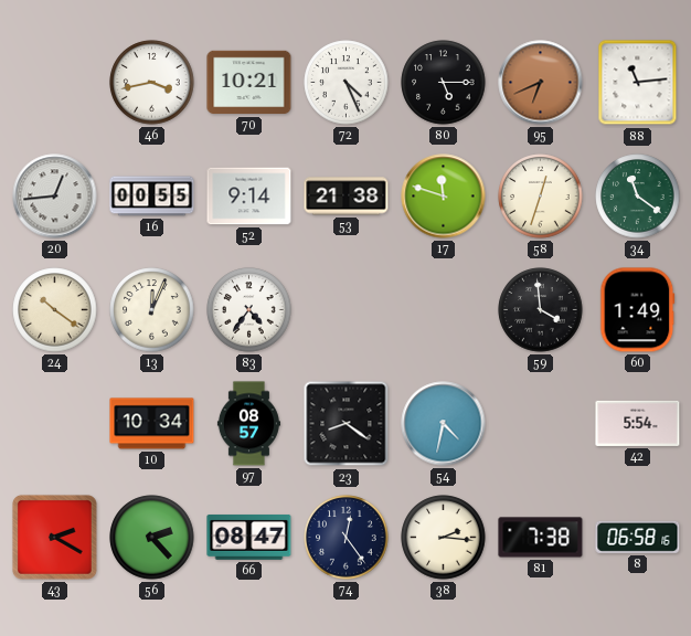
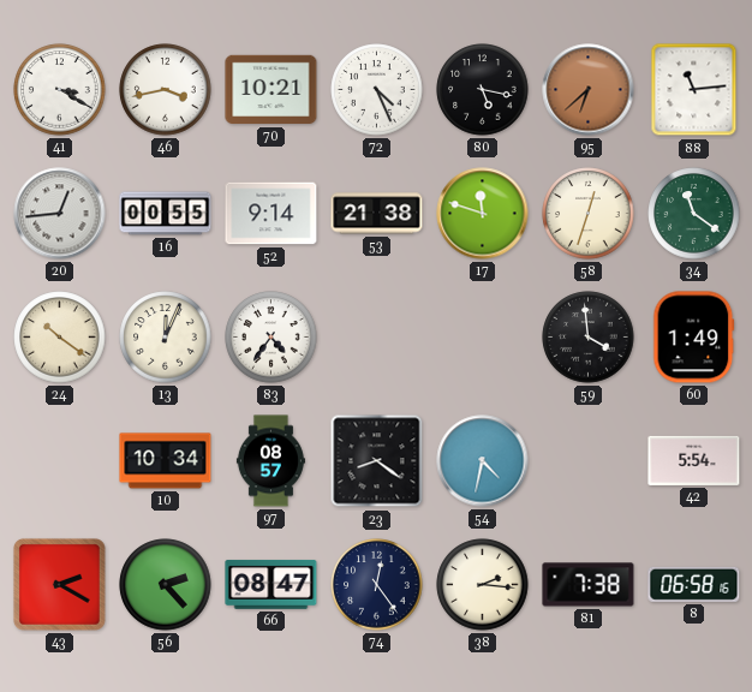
41: none -> 3:20
80: 5:15 -> 5:17
95: 6:41 -> 6:38
